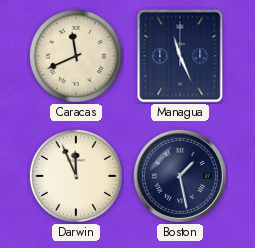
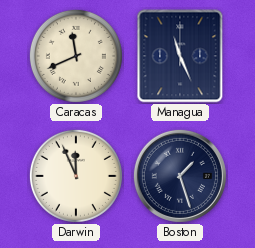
Boston: 1:28 -> 1:27
